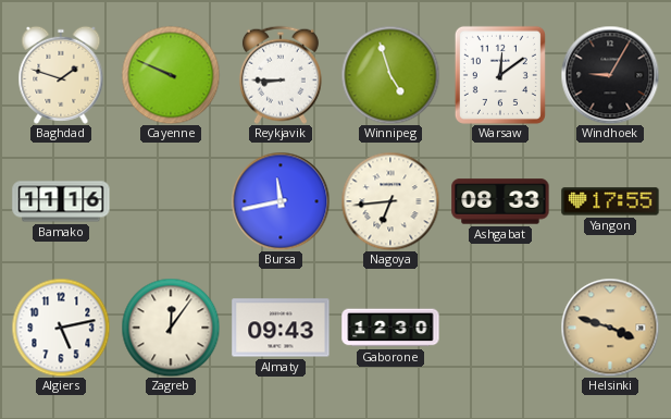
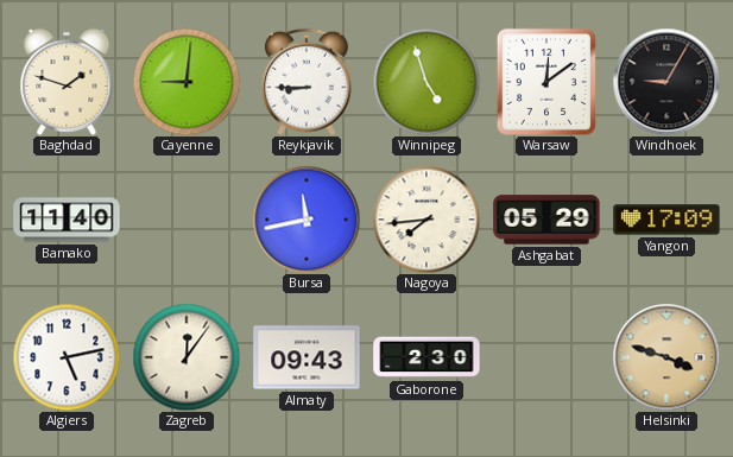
Cayenne: 9:49 -> 9:01
Bamako: 11:16 -> 11:40
Nagoya: 6:44 -> 7:44
Ashgabat: 08:33 -> 05:29
Yangon: 17:55 -> 17:09
Gaborone: 12:30 -> 2:30
